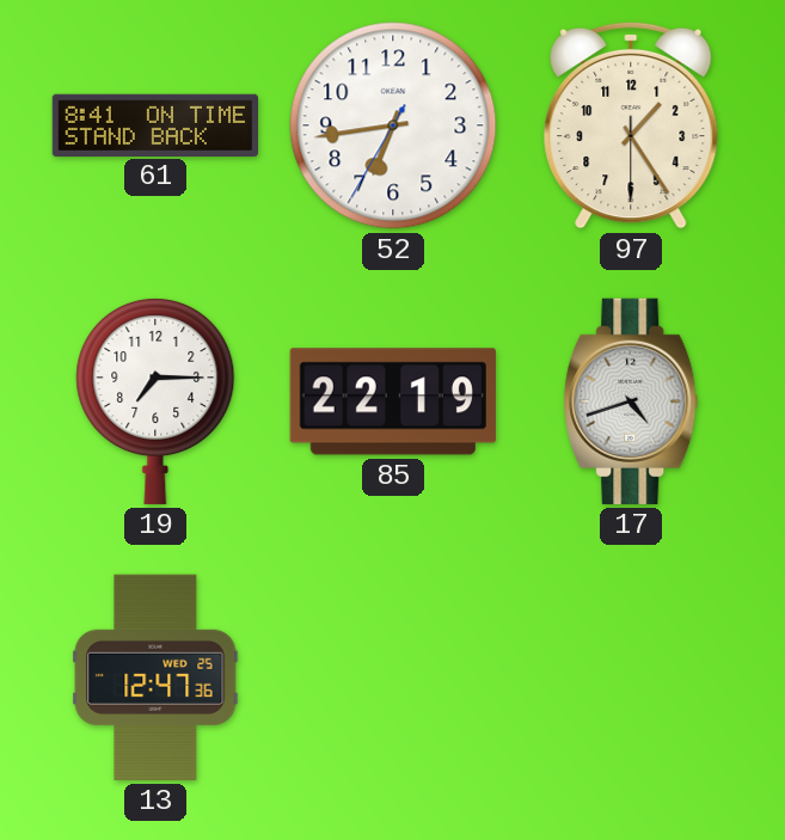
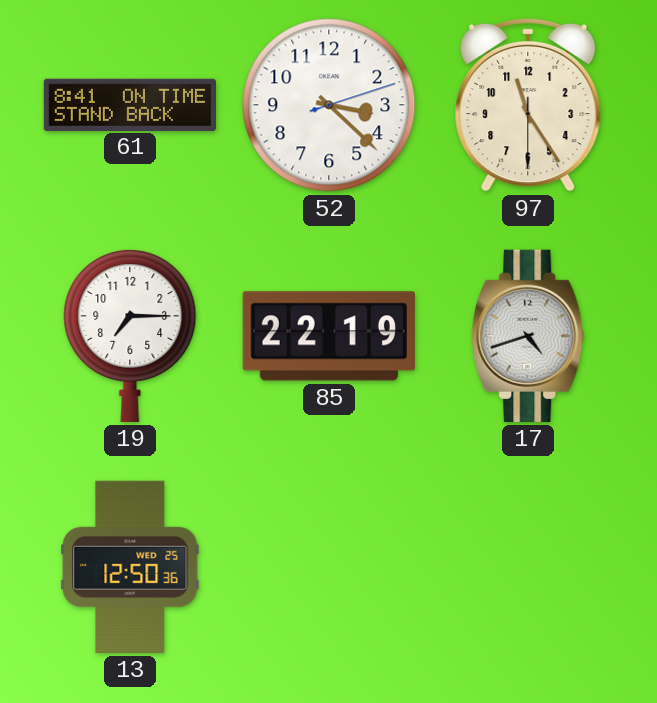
52: 6:43 -> 3:22
97: 1:24 -> 11:24
13: 12:47 -> 12:50
